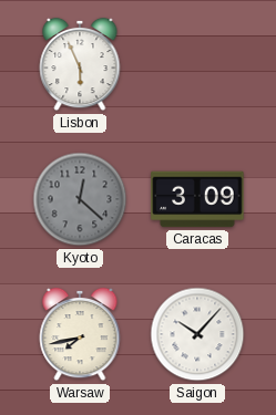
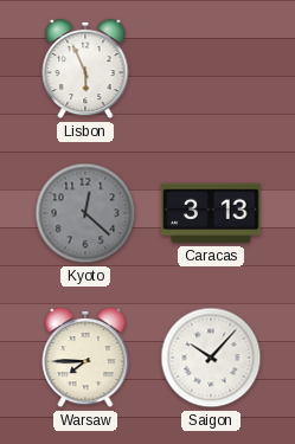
Caracas: 3:09 -> 3:13
Warsaw: 7:43 -> 7:45
